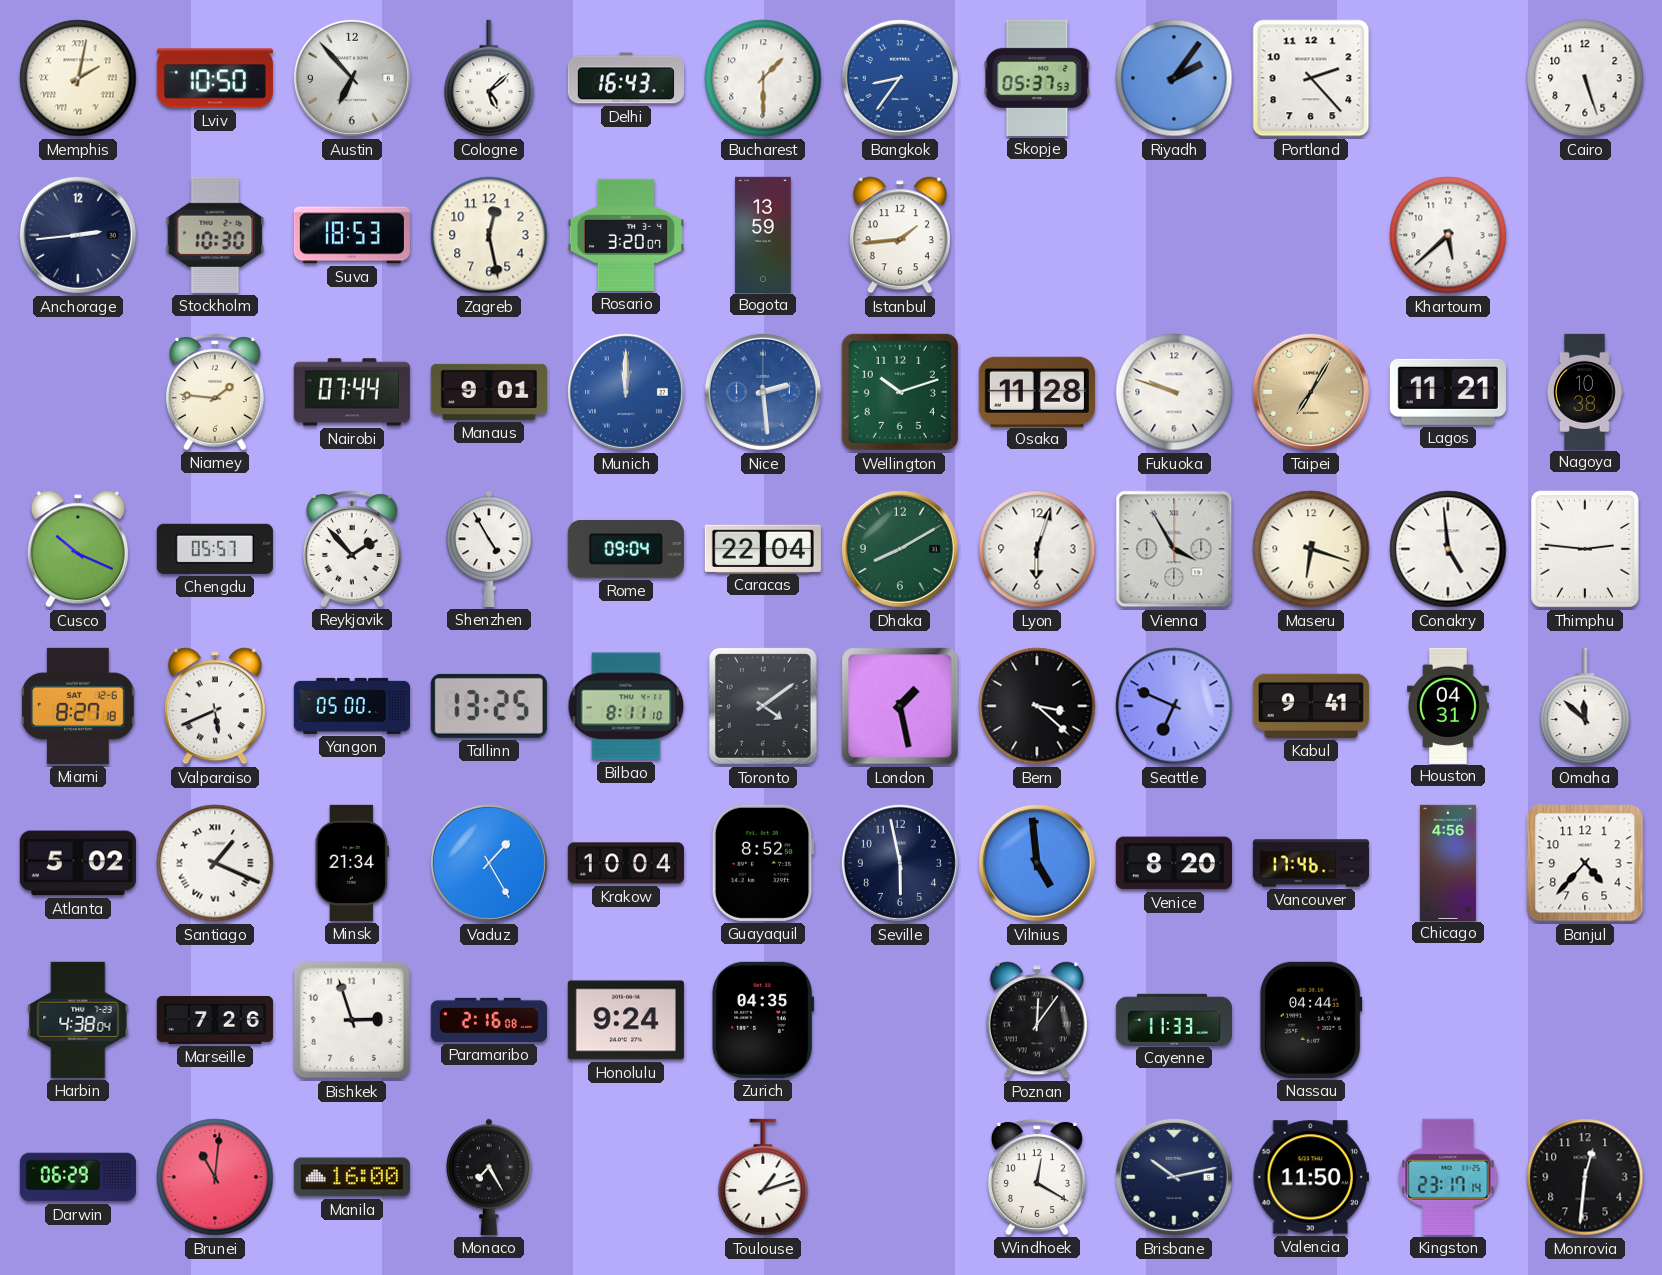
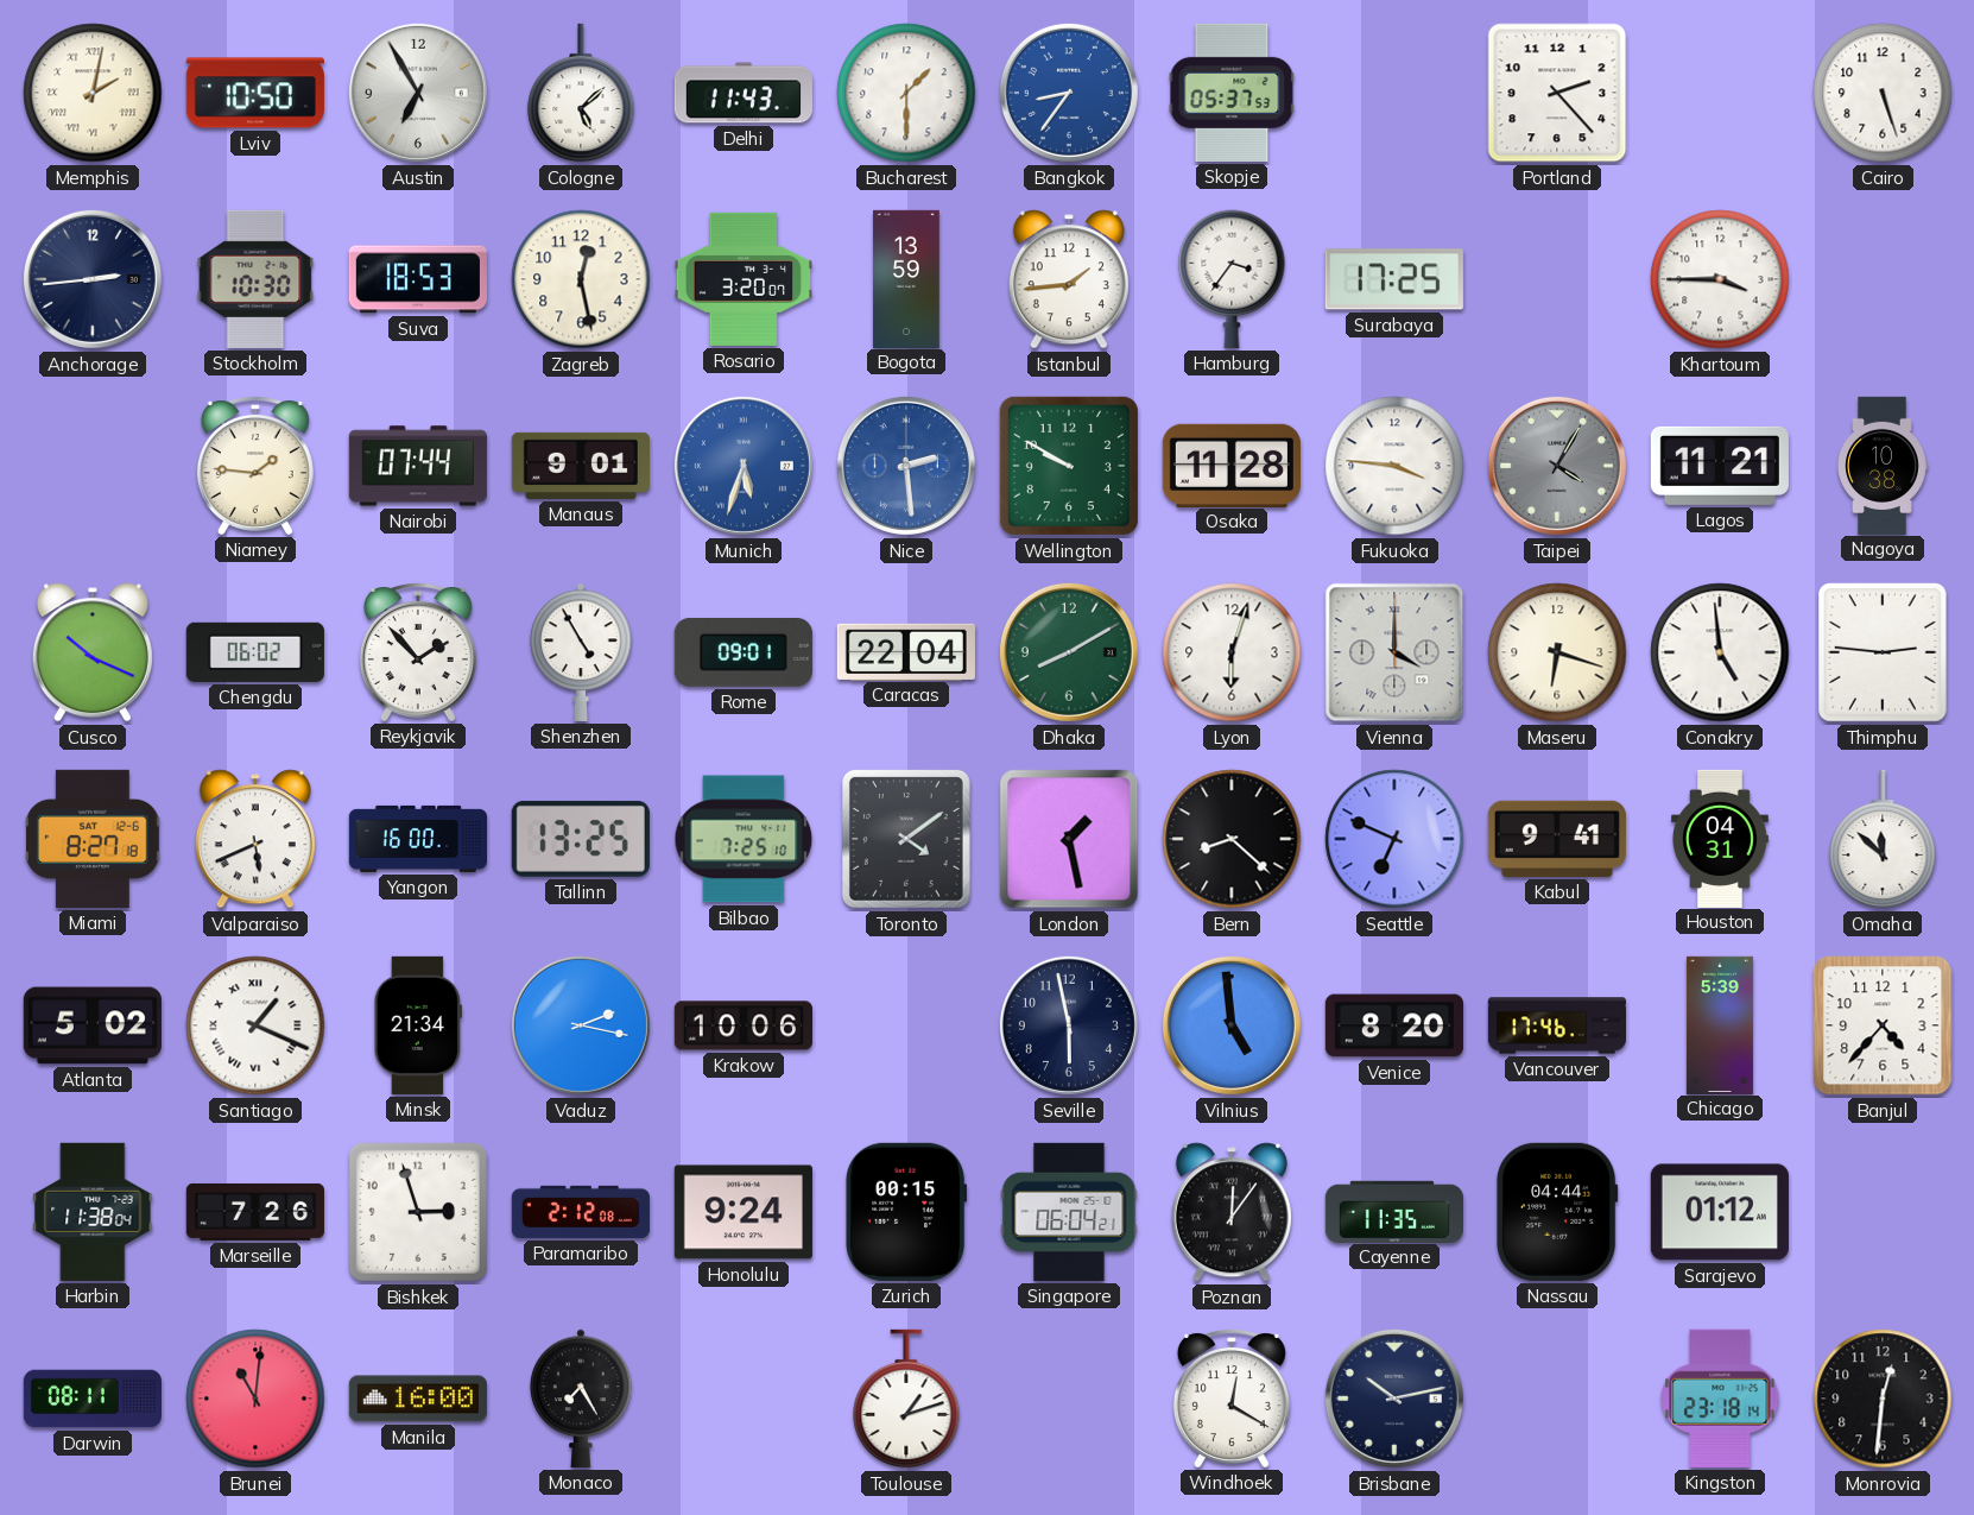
Austin: 6:53 -> 6:55
Delhi: 16:43 -> 11:43
Riyadh: 2:06 -> none
Hamburg: none -> 3:36
Surabaya: none -> 17:25
Khartoum: 5:38 -> 3:45
Munich: 12:00 -> 5:33
Wellington: 10:12 -> 9:50
Fukuoka: 9:48 -> 3:46
Taipei: 7:05 -> 4:05
Taipei dial: champagne -> grey
Chengdu: 05:57 -> 06:02
Rome: 09:04 -> 09:01
Vienna: 3:55 -> 4:00
Yangon: 05:00 -> 16:00
Bilbao: 8:11 -> 7:25
Bern: 3:22 -> 8:22
Vaduz: 1:25 -> 2:17
Krakow: 10:04 -> 10:06
Guayaquil: 8:52 -> none
Chicago: 4:56 -> 5:39
Harbin: 4:38 -> 11:38
Paramaribo: 2:16 -> 2:12
Zurich: 04:35 -> 00:15
Singapore: none -> 06:04
Cayenne: 11:33 -> 11:35
Sarajevo: none -> 01:12
Darwin: 06:29 -> 08:11
Valencia: 11:50 -> none
Kingston: 23:17 -> 23:18
